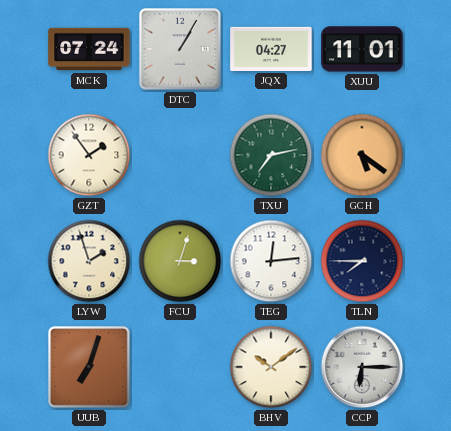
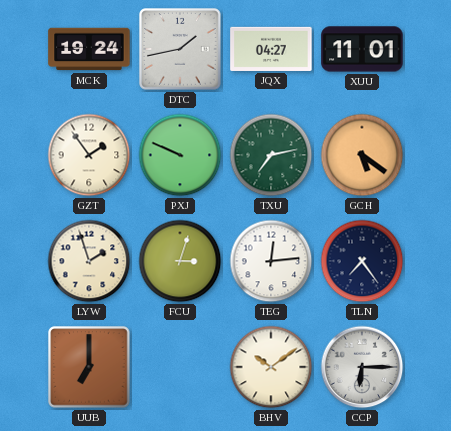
MCK: 07:24 -> 19:24
DTC: 1:05 -> 1:43
PXJ: none -> 9:49
TLN: 7:45 -> 7:24
UUB: 7:03 -> 7:00
